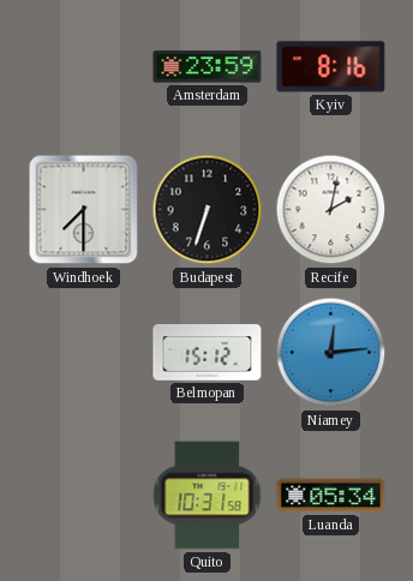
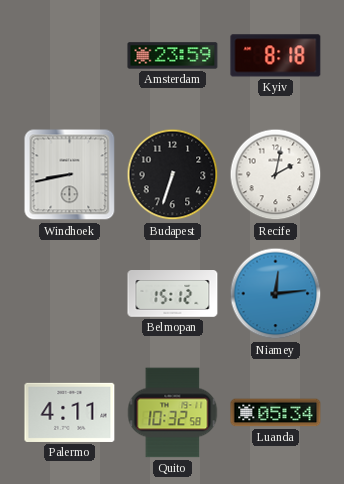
Kyiv: 8:16 -> 8:18
Windhoek: 7:30 -> 8:43
Palermo: none -> 4:11
Quito: 10:31 -> 10:32
